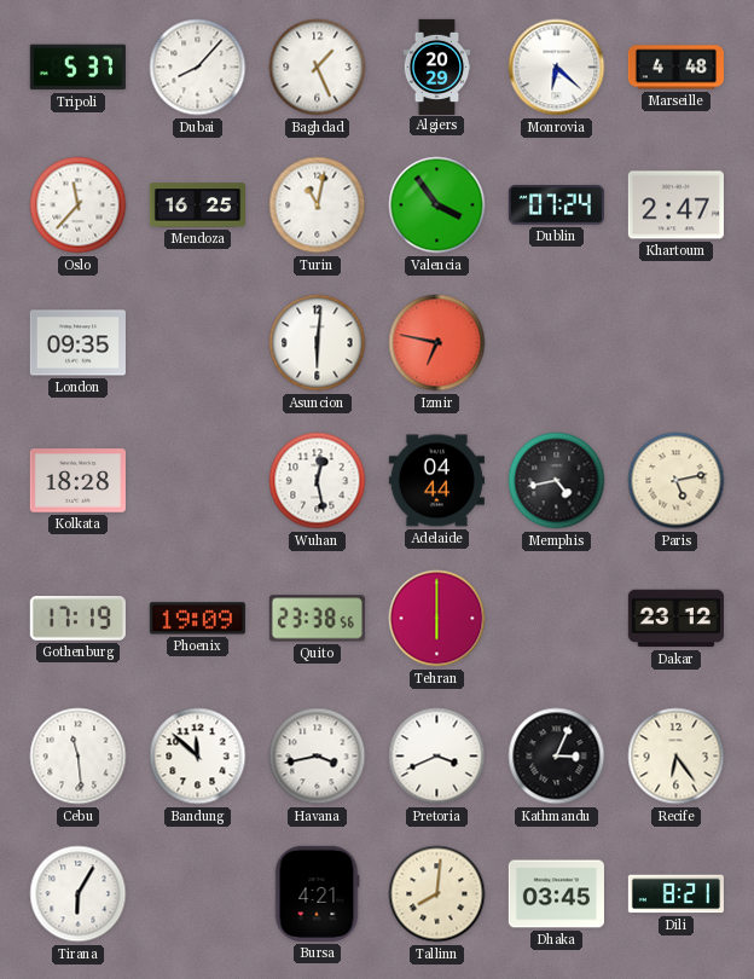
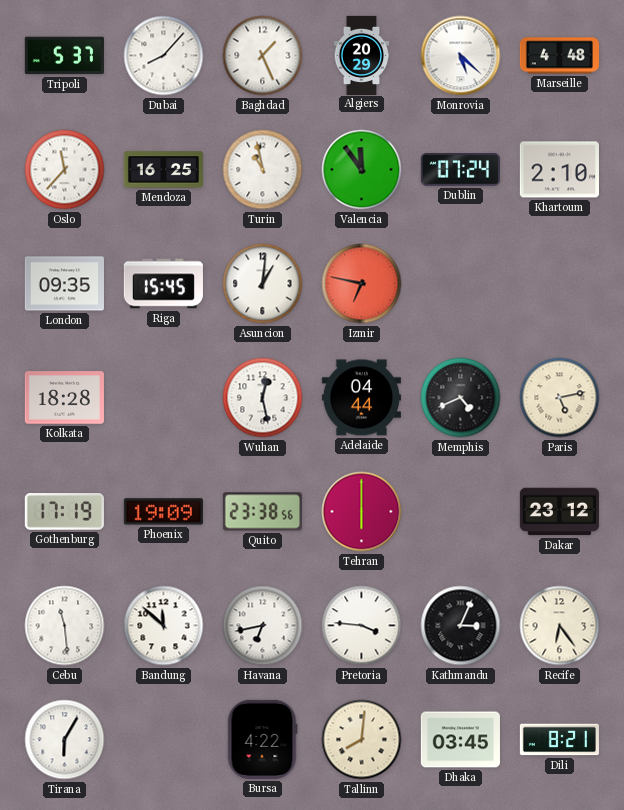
Monrovia: 6:22 -> 5:22
Turin: 11:02 -> 10:58
Valencia: 3:54 -> 11:54
Khartoum: 2:47 -> 2:10
Riga: none -> 15:45
Asuncion: 6:01 -> 1:01
Memphis: 4:43 -> 4:41
Havana: 3:43 -> 6:43
Pretoria: 3:41 -> 3:46
Bursa: 4:21 -> 4:22
